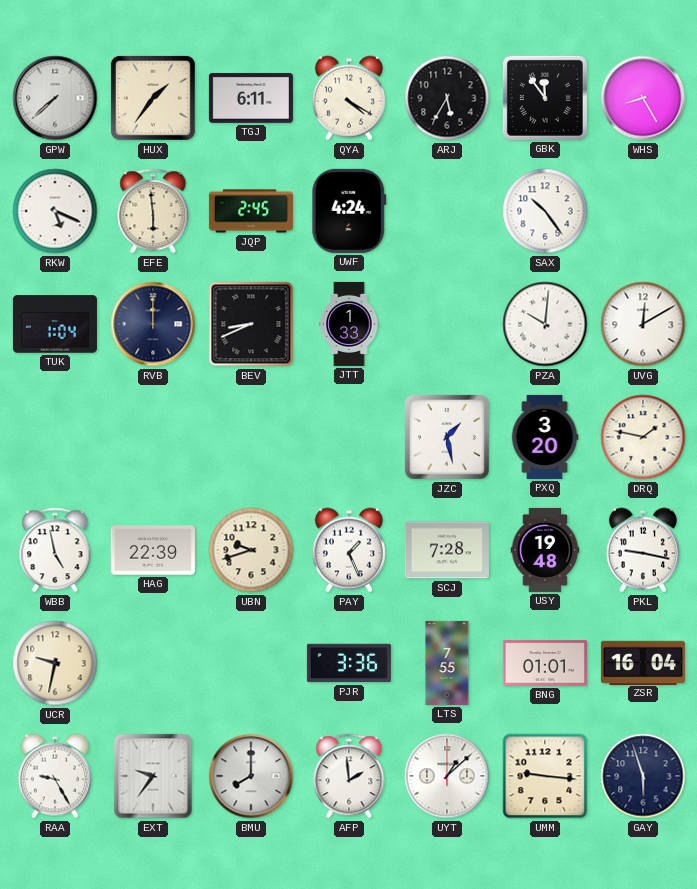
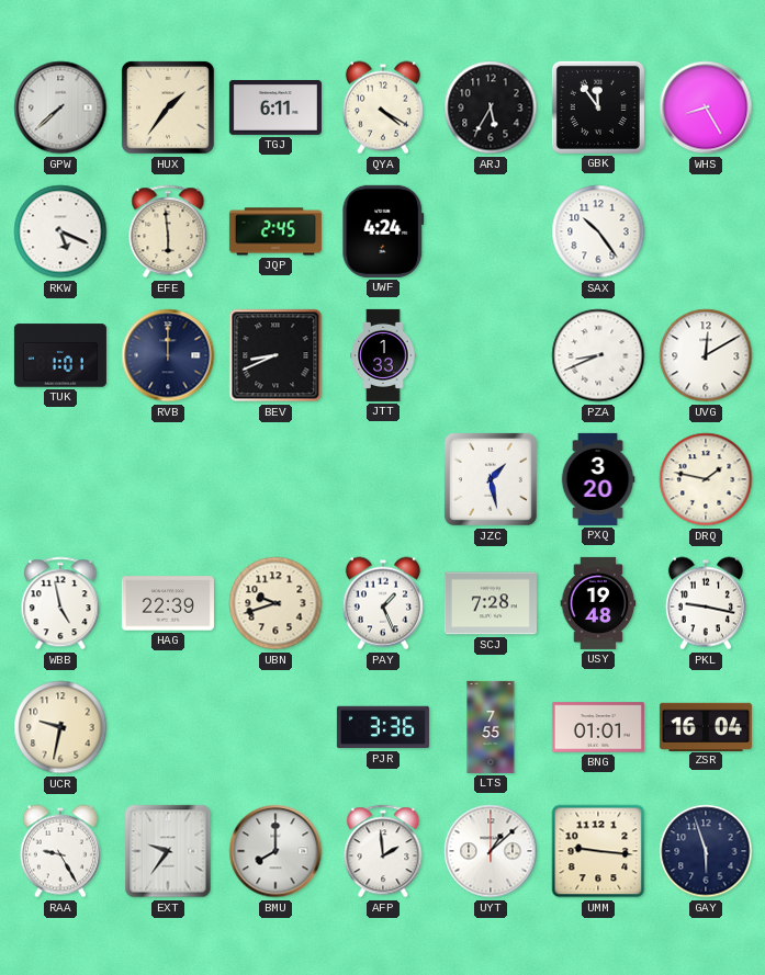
TUK: 1:04 -> 1:01
PZA: 10:01 -> 8:41
